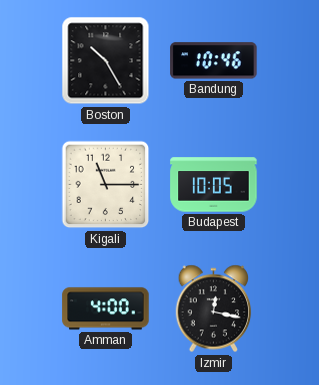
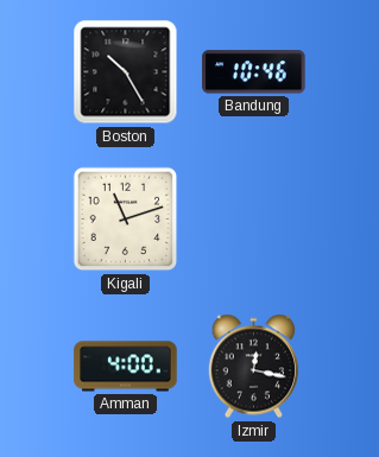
Kigali: 11:15 -> 11:12
Budapest: 10:05 -> none
